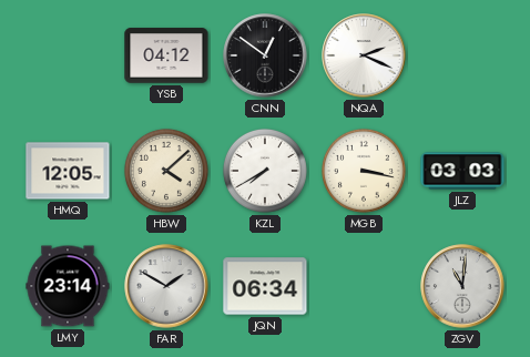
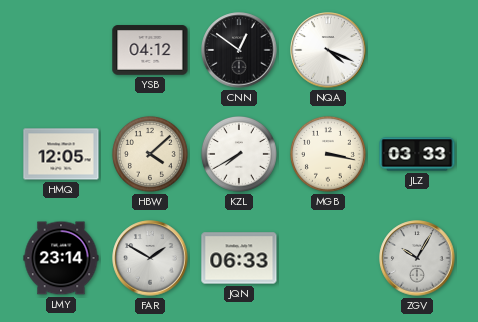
NQA: 2:19 -> 4:19
JLZ: 03:03 -> 03:33
JQN: 06:34 -> 06:33
ZGV: 11:01 -> 10:05
